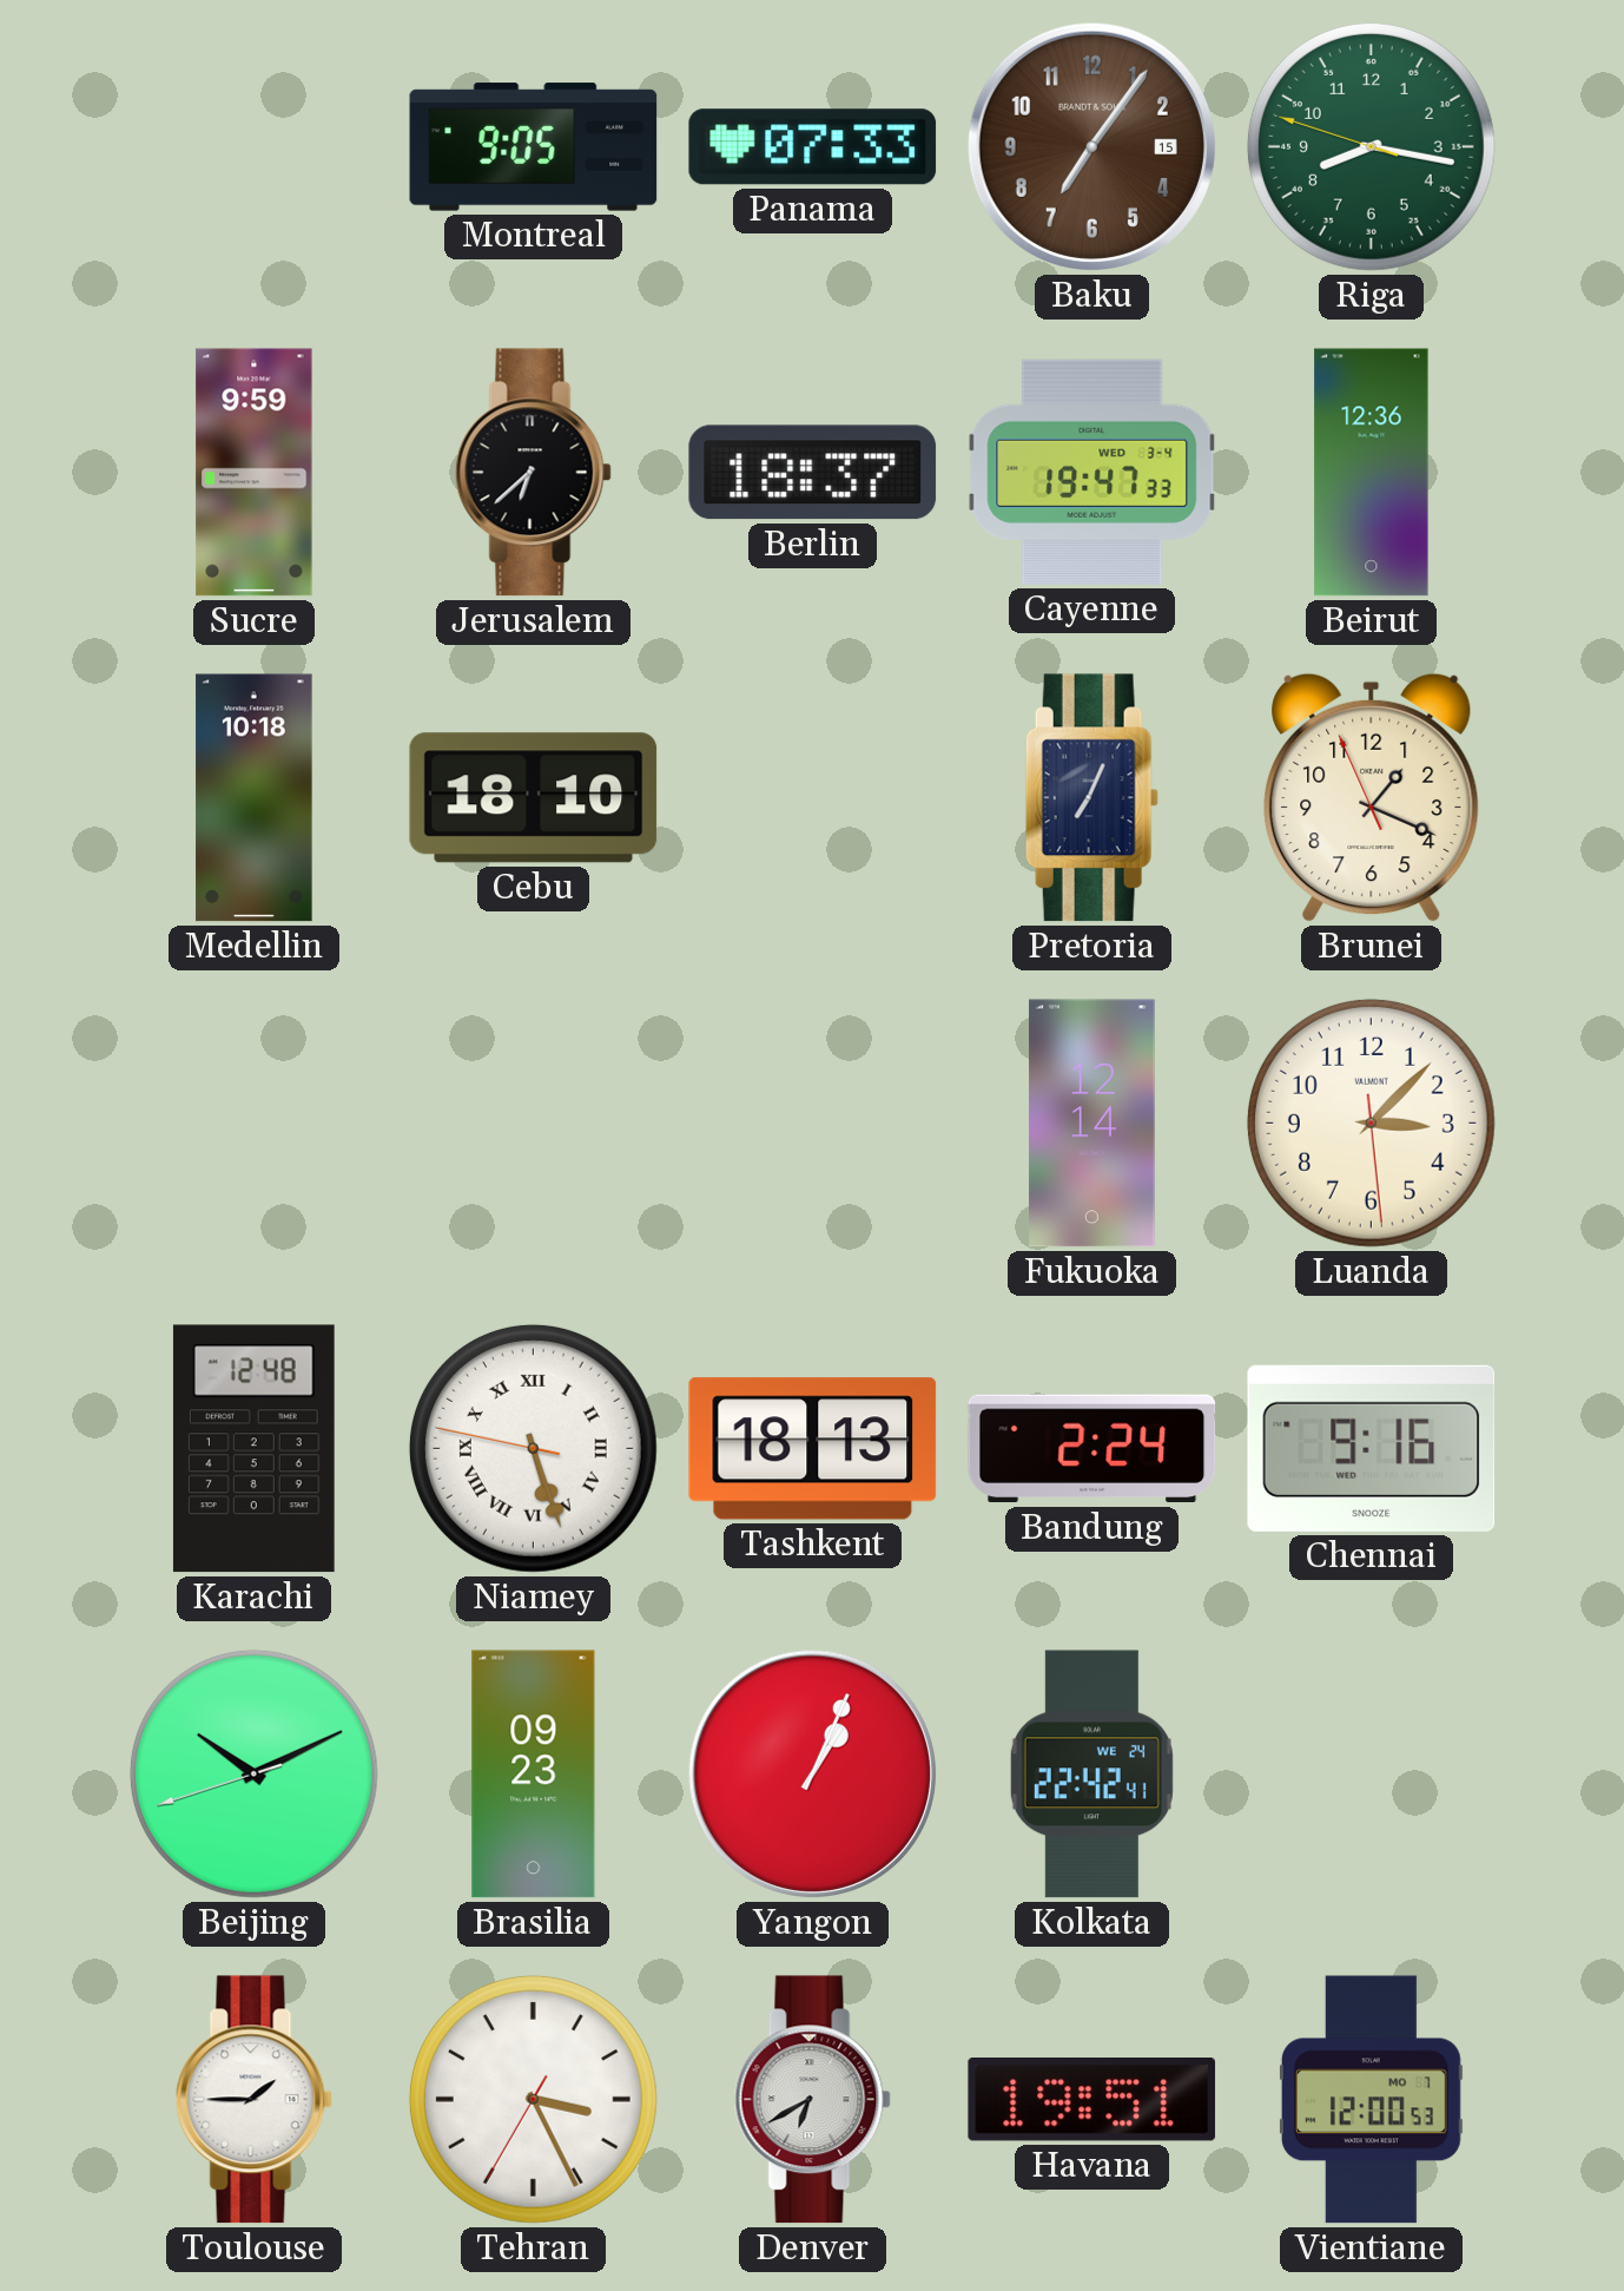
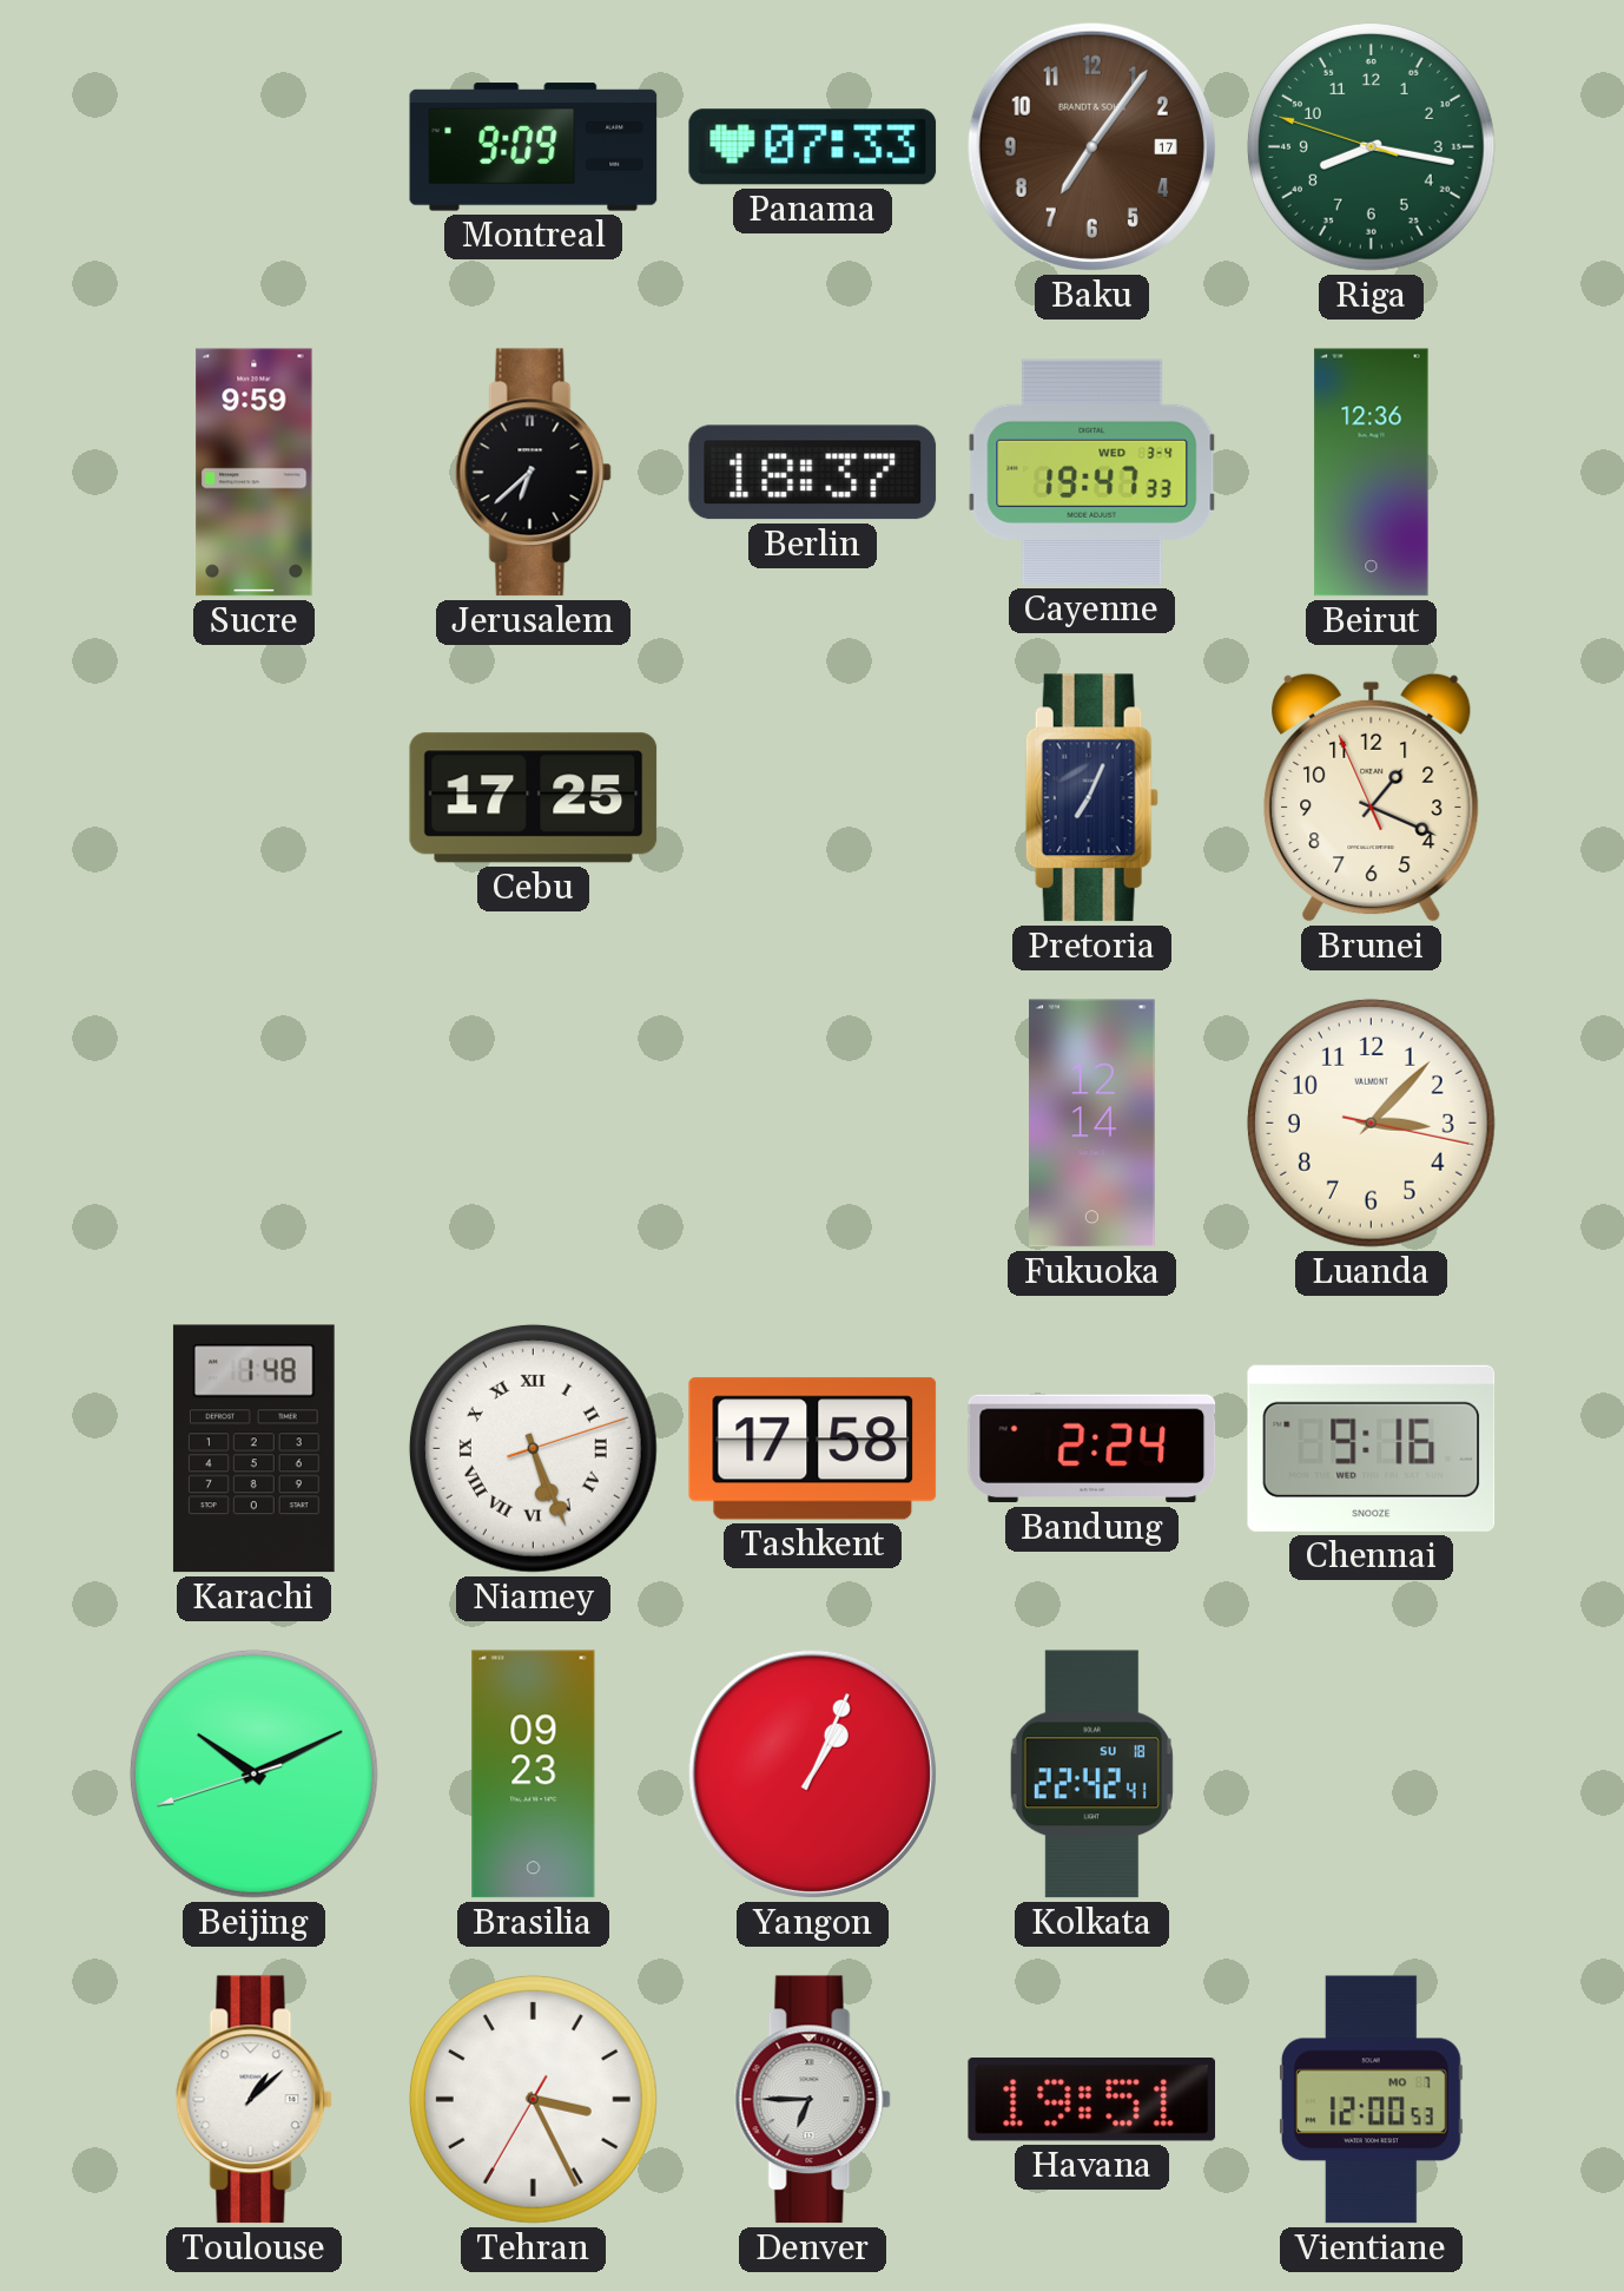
Montreal: 9:05 -> 9:09
Baku date: 15 -> 17
Medellin: 10:18 -> none
Cebu: 18:10 -> 17:25
Luanda: 3:07:29 -> 3:07:17
Karachi: 12:48 -> 1:48
Niamey: 5:26:47 -> 5:26:12
Tashkent: 18:13 -> 17:58
Kolkata date: WE 24 -> SU 18
Toulouse: 1:45 -> 1:08
Denver: 6:40 -> 6:45
